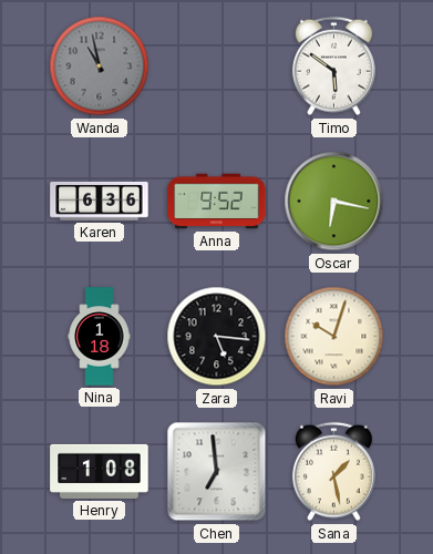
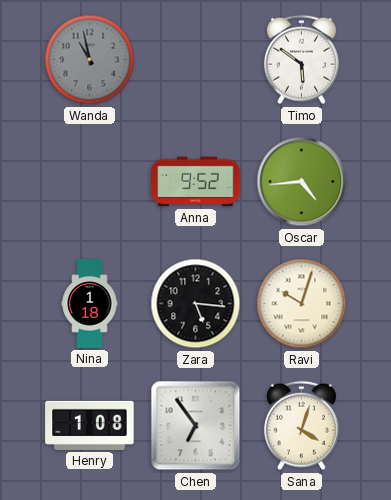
Karen: 6:36 -> none
Oscar: 6:17 -> 4:44
Chen: 6:59 -> 6:54
Sana: 1:28 -> 4:03
